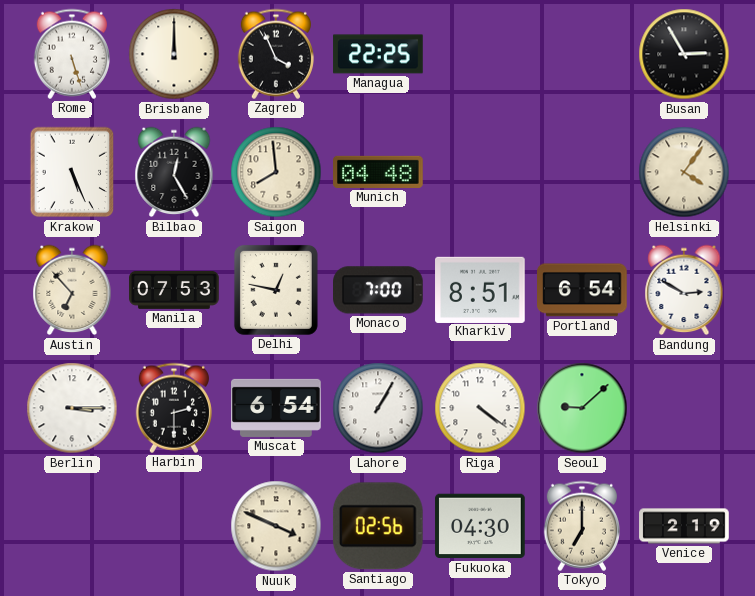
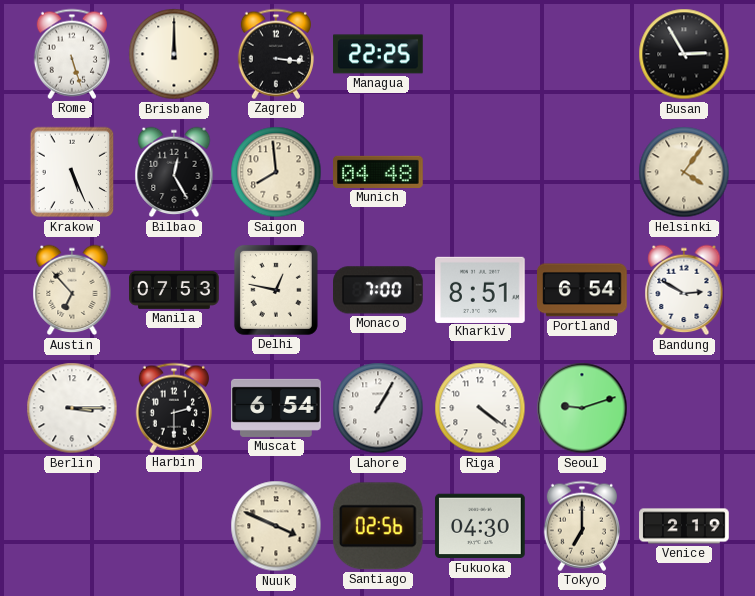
Zagreb: 3:56 -> 3:16
Seoul: 9:08 -> 9:12
